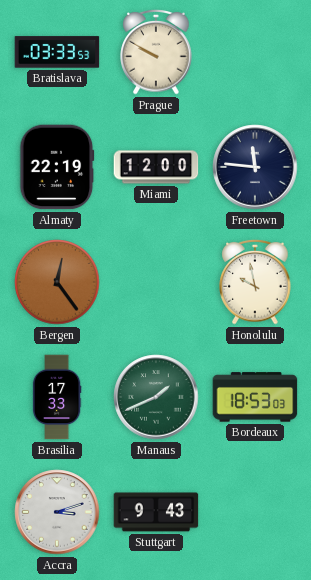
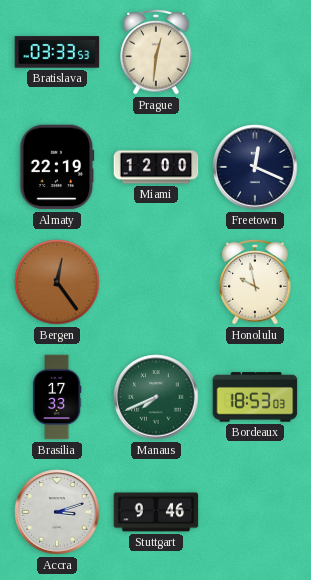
Prague: 9:50 -> 12:31
Freetown: 11:46 -> 12:19
Manaus: 1:41 -> 7:41
Stuttgart: 9:43 -> 9:46
